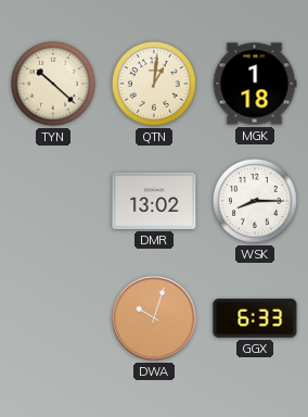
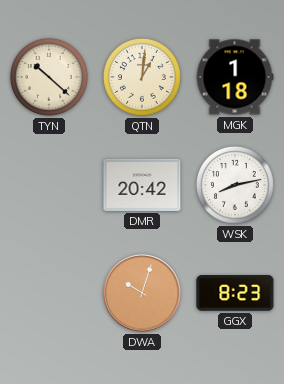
DMR: 13:02 -> 20:42
WSK: 8:15 -> 8:13
GGX: 6:33 -> 8:23
